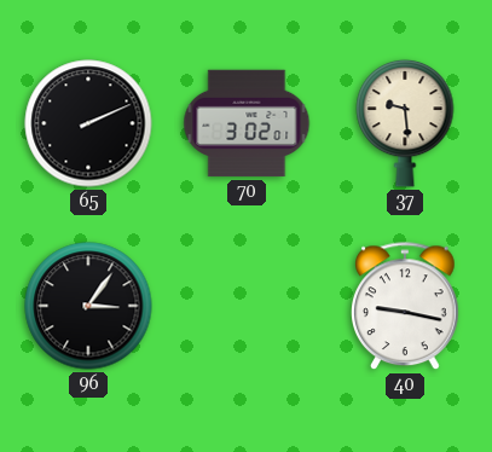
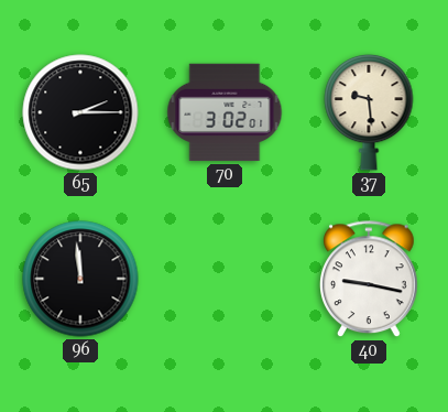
65: 2:11 -> 2:15
96: 3:06 -> 11:59
